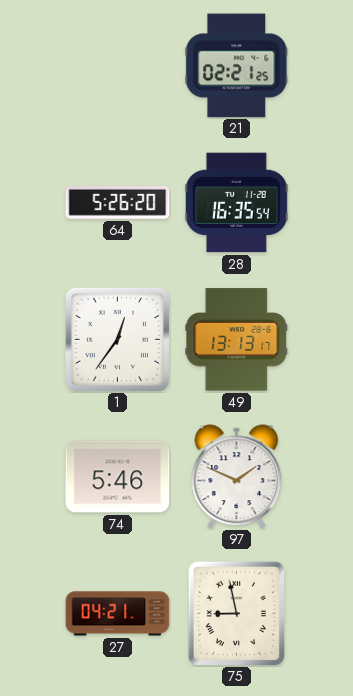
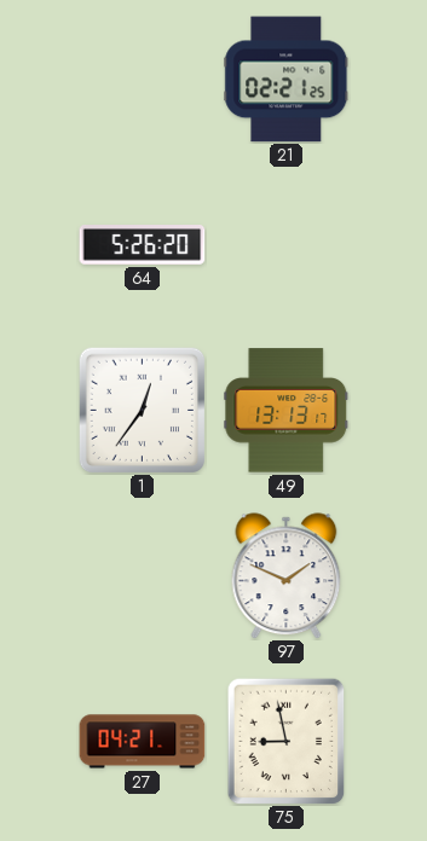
28: 16:35 -> none
74: 5:46 -> none
